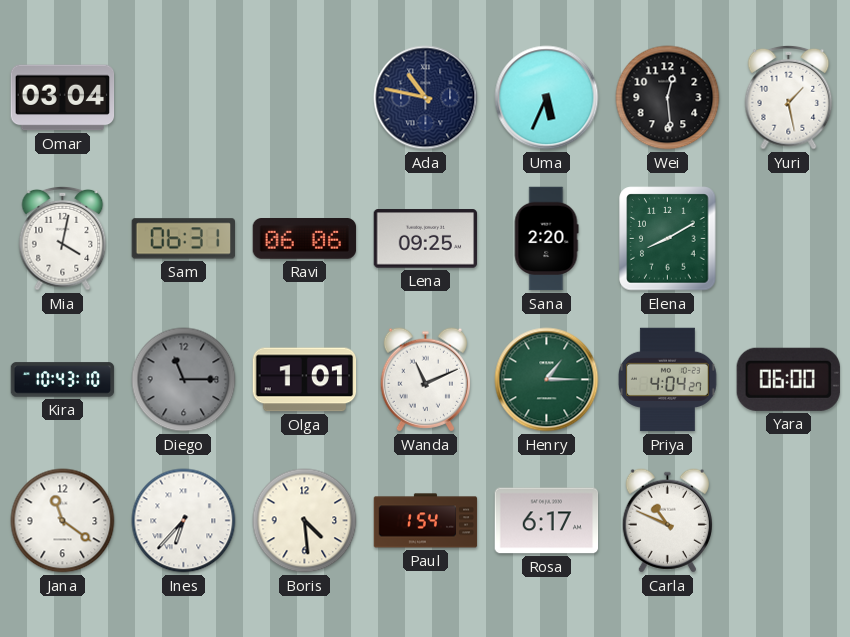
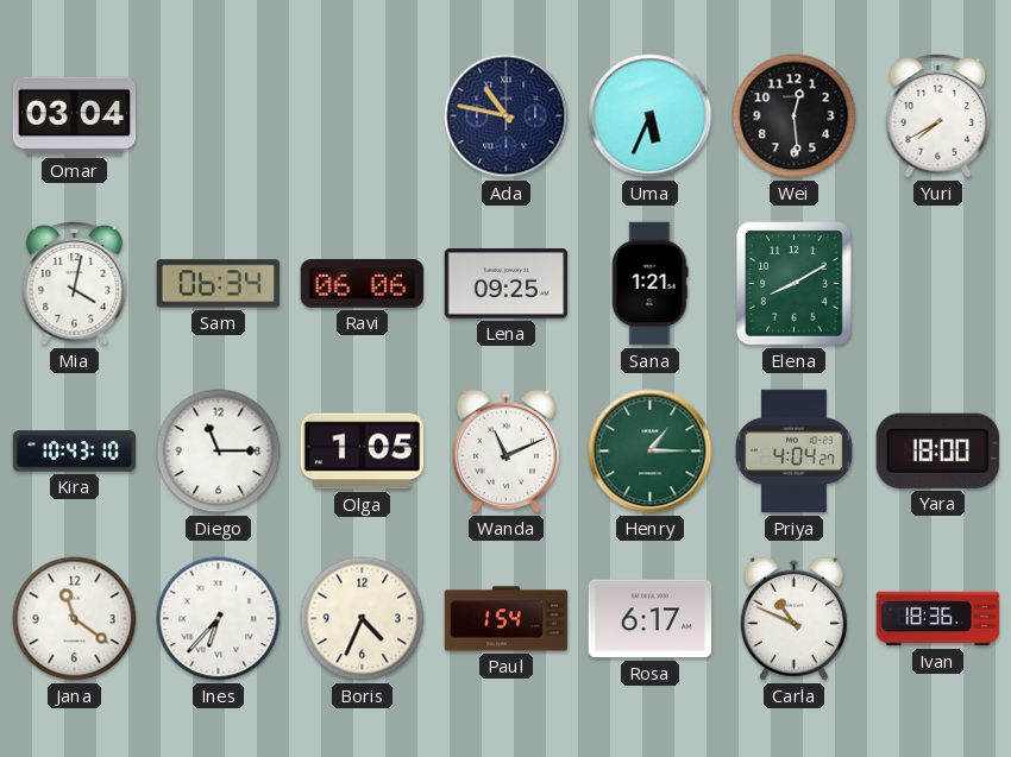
Yuri: 1:28 -> 7:40
Sam: 06:31 -> 06:34
Sana: 2:20 -> 1:21
Diego dial: grey -> white
Olga: 1:01 -> 1:05
Yara: 06:00 -> 18:00
Boris: 4:29 -> 4:34
Ivan: none -> 18:36
